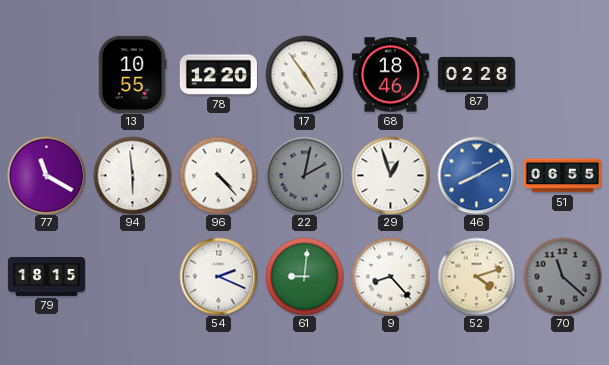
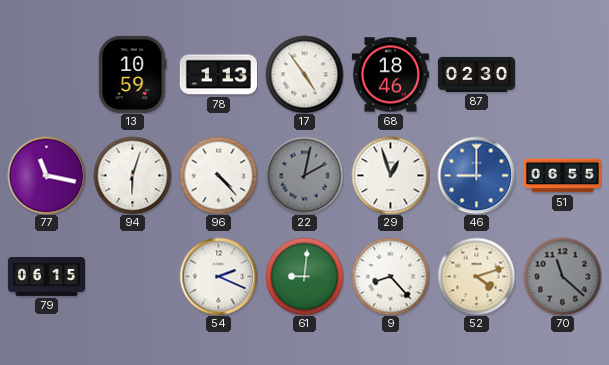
13: 10:55 -> 10:59
78: 12:20 -> 1:13
87: 02:28 -> 02:30
77: 11:20 -> 11:17
94: 5:59 -> 6:03
46: 8:10 -> 9:00
79: 18:15 -> 06:15
